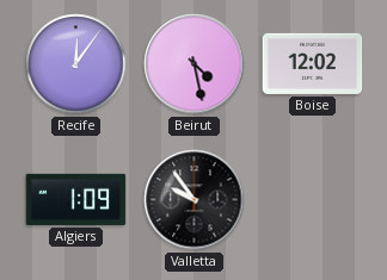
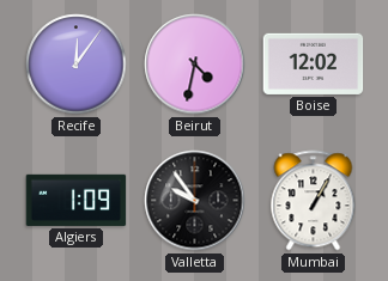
Beirut: 4:28 -> 4:32
Mumbai: none -> 1:05
